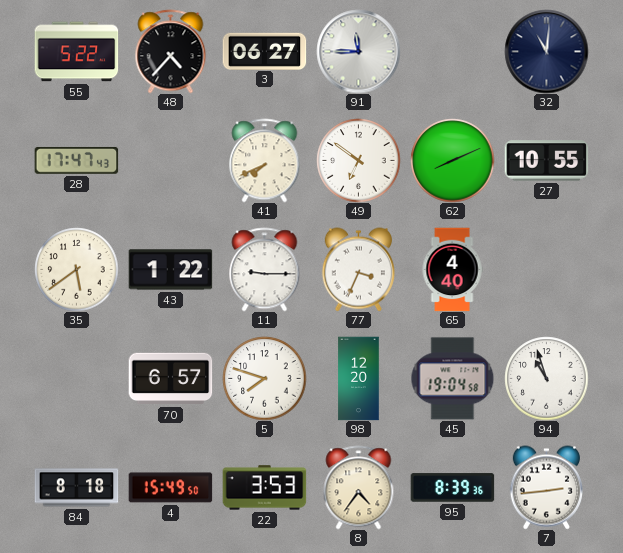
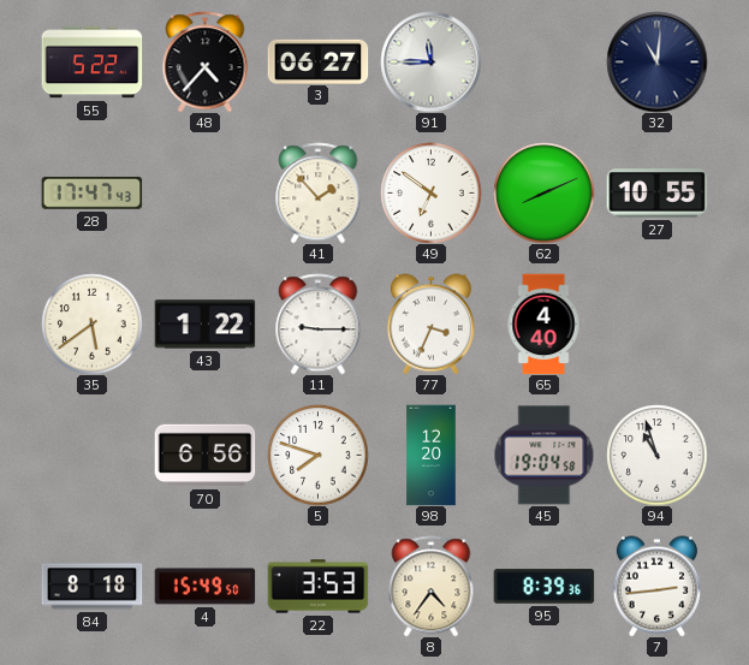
41: 7:41 -> 1:53
70: 6:57 -> 6:56
